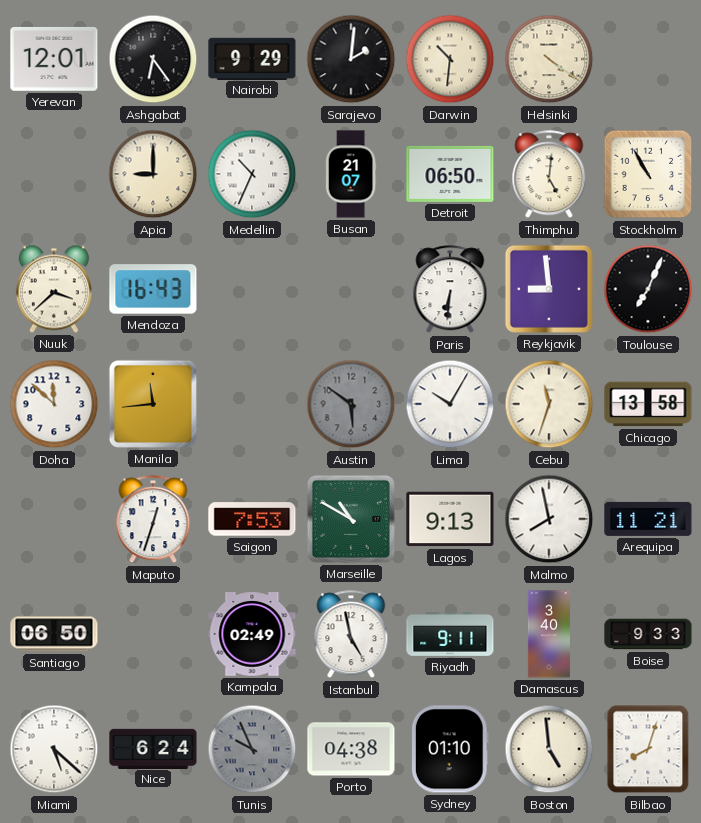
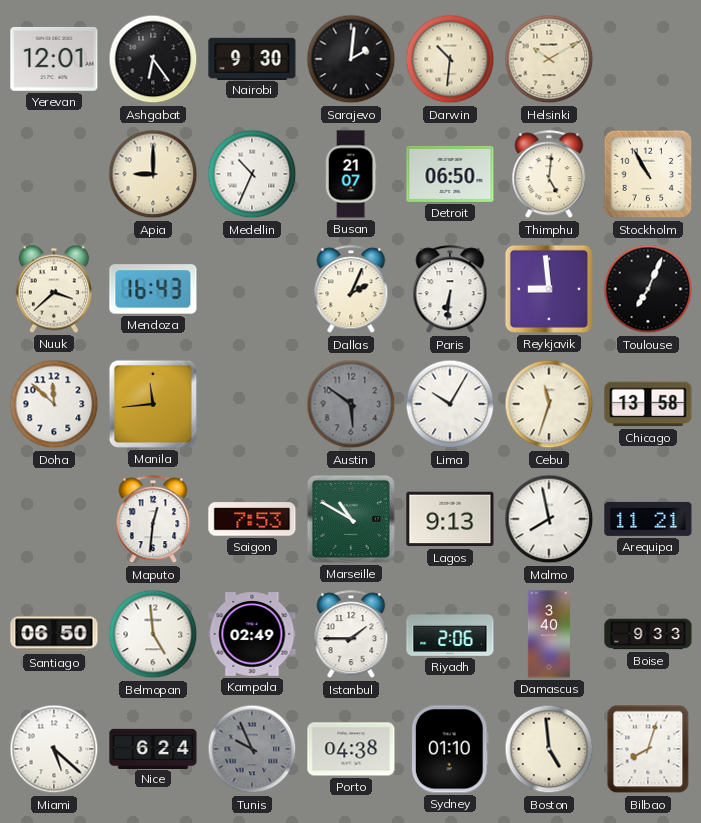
Nairobi: 9:29 -> 9:30
Helsinki: 4:21 -> 10:10
Dallas: none -> 2:04
Maputo: 12:33 -> 12:31
Belmopan: none -> 4:59
Istanbul: 4:58 -> 1:45
Riyadh: 9:11 -> 2:06
